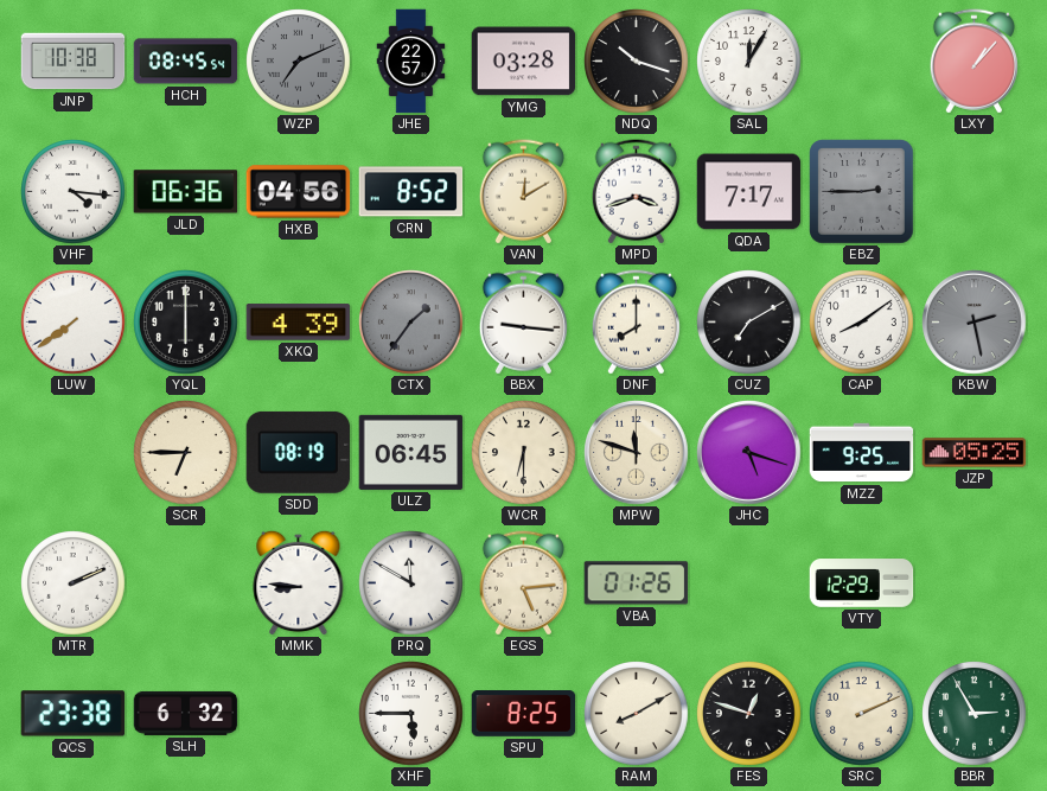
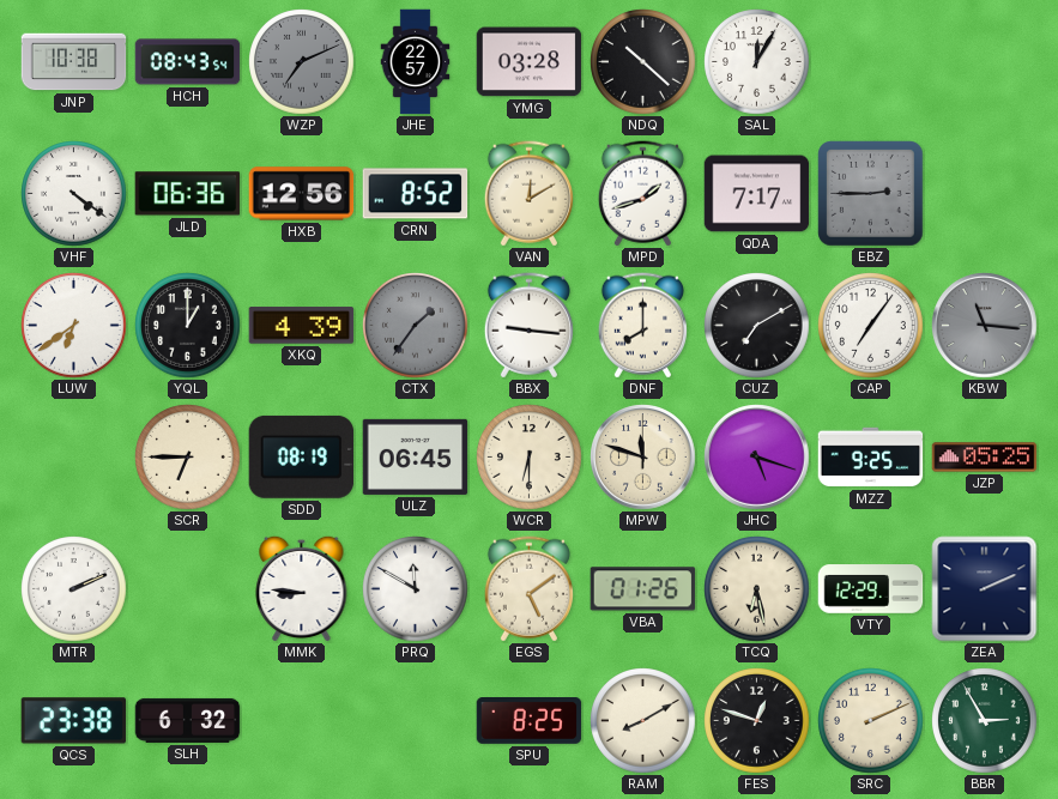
HCH: 08:45 -> 08:43
NDQ: 10:18 -> 10:22
LXY: 1:07 -> none
VHF: 4:16 -> 4:21
HXB: 04:56 -> 12:56
MPD: 3:42 -> 1:42
LUW: 7:39 -> 6:39
YQL: 6:00 -> 1:00
CAP: 8:09 -> 7:06
KBW: 2:28 -> 11:16
EGS: 5:14 -> 5:09
TCQ: none -> 6:28
ZEA: none -> 2:11
XHF: 5:45 -> none
